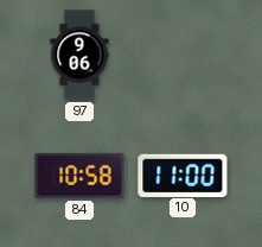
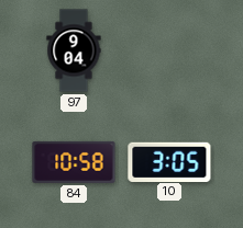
97: 9:06 -> 9:04
10: 11:00 -> 3:05
